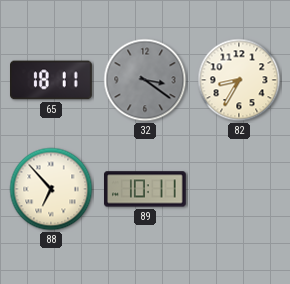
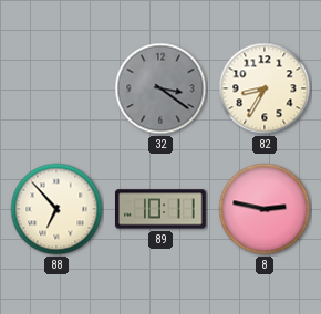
65: 18:11 -> none
8: none -> 2:47
